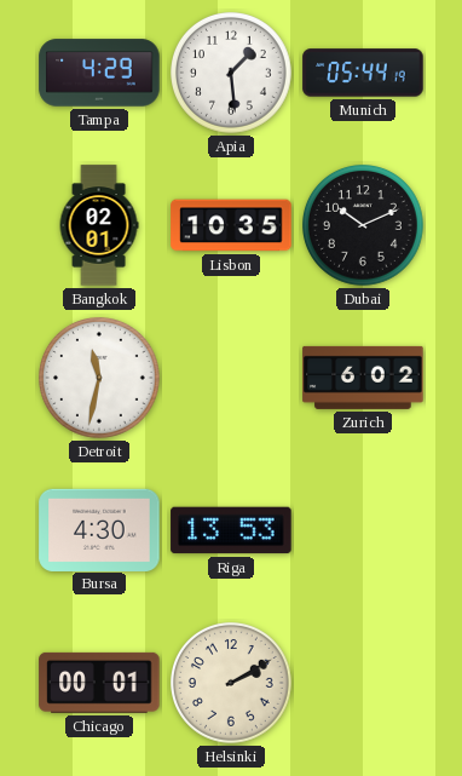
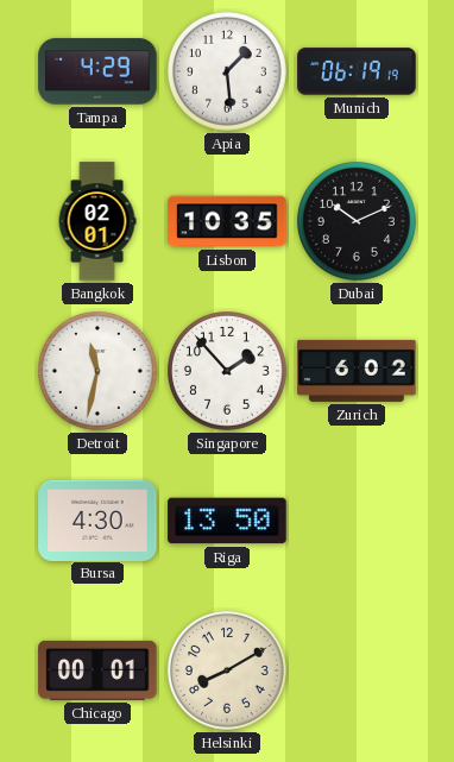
Munich: 05:44 -> 06:19
Singapore: none -> 1:53
Riga: 13:53 -> 13:50
Helsinki: 2:10 -> 8:10
